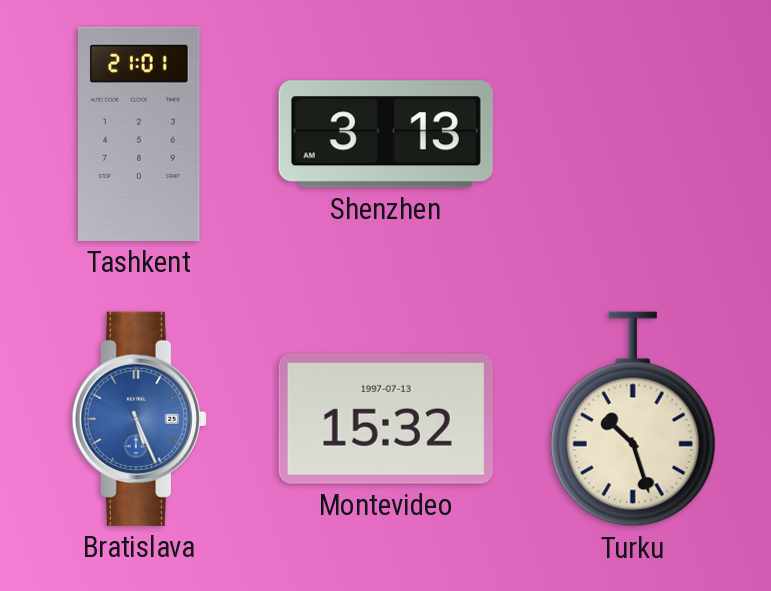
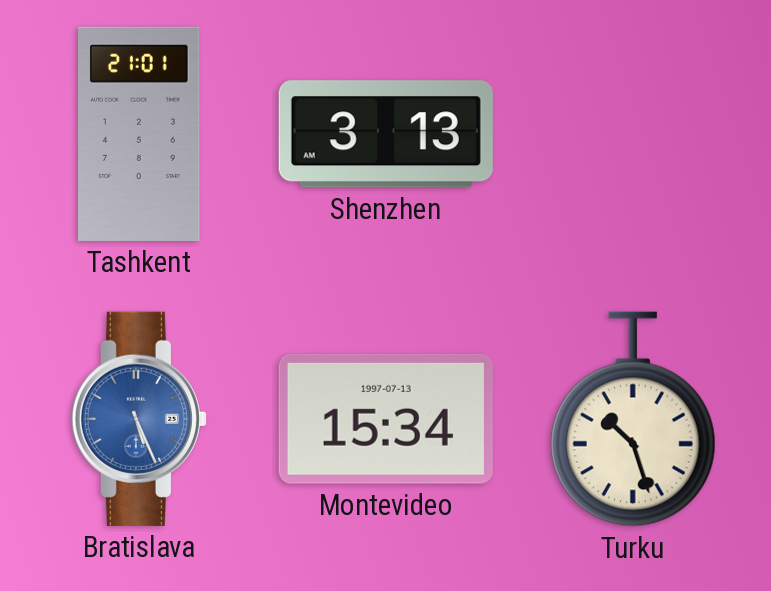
Montevideo: 15:32 -> 15:34
